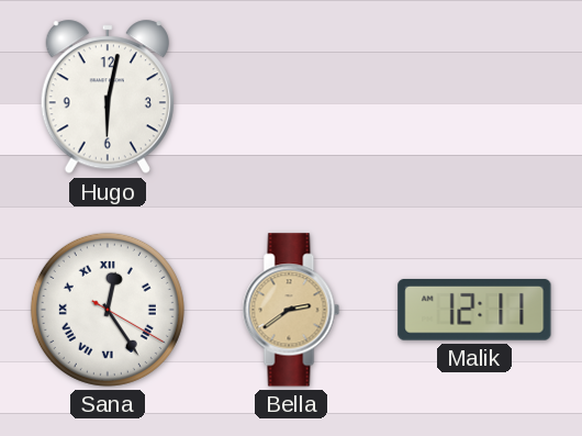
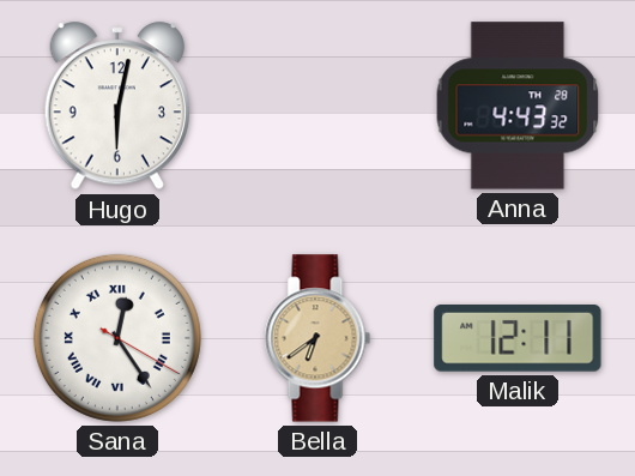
Anna: none -> 4:43
Bella: 2:39 -> 6:39
